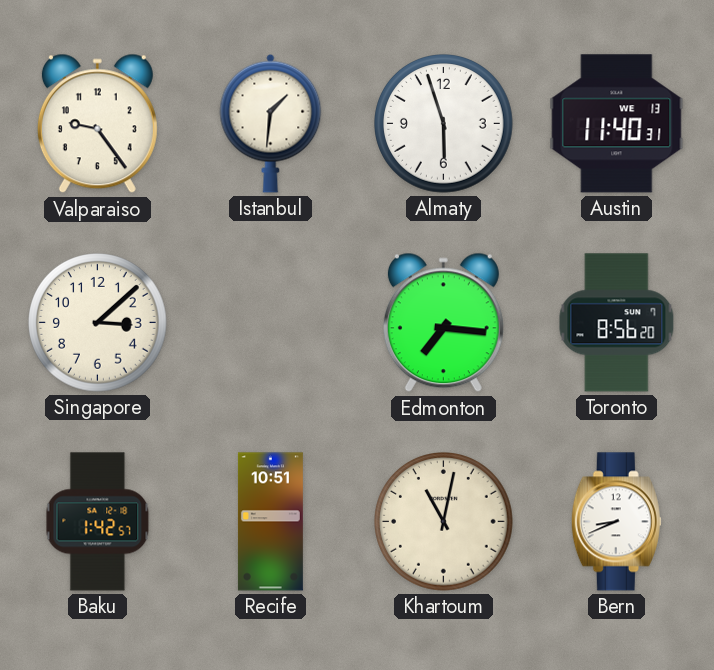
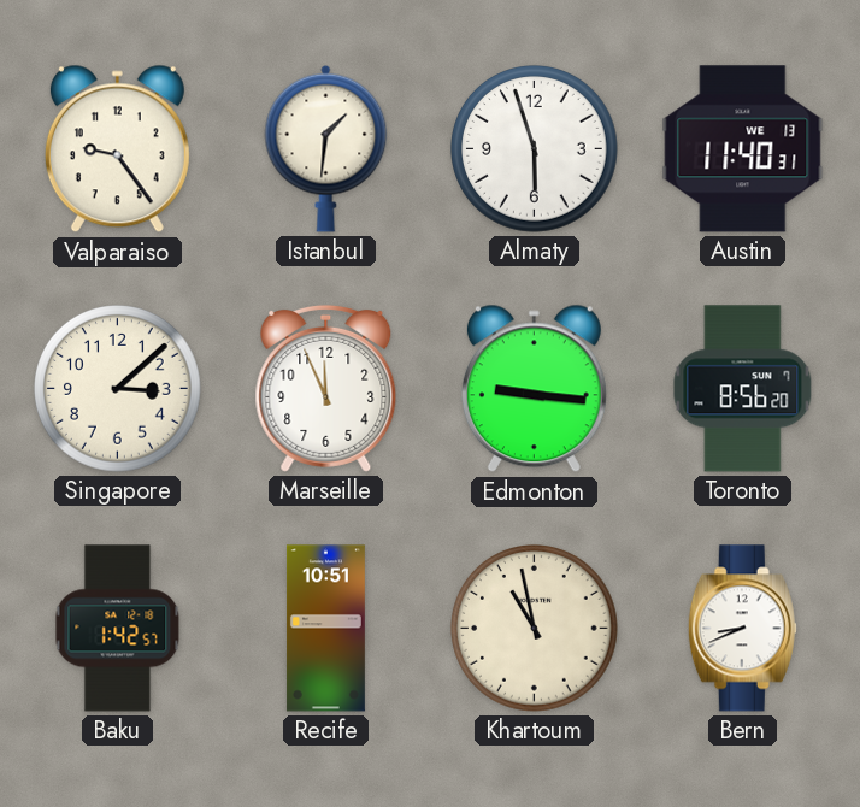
Marseille: none -> 11:56
Edmonton: 7:16 -> 9:16
Khartoum: 11:02 -> 10:58
